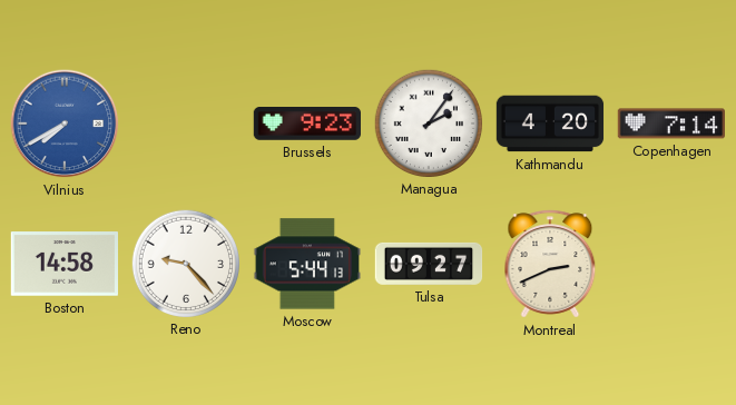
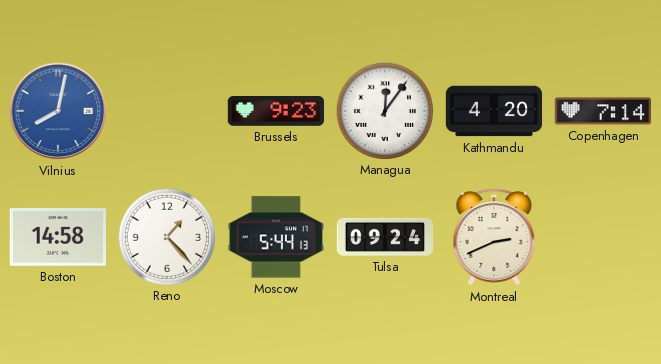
Vilnius: 7:40 -> 8:02
Managua: 2:06 -> 12:06
Reno: 9:23 -> 1:23
Tulsa: 09:27 -> 09:24
